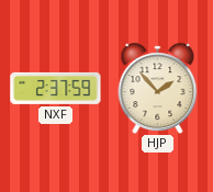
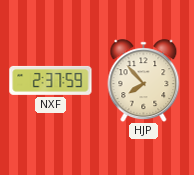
HJP: 1:53 -> 7:53
